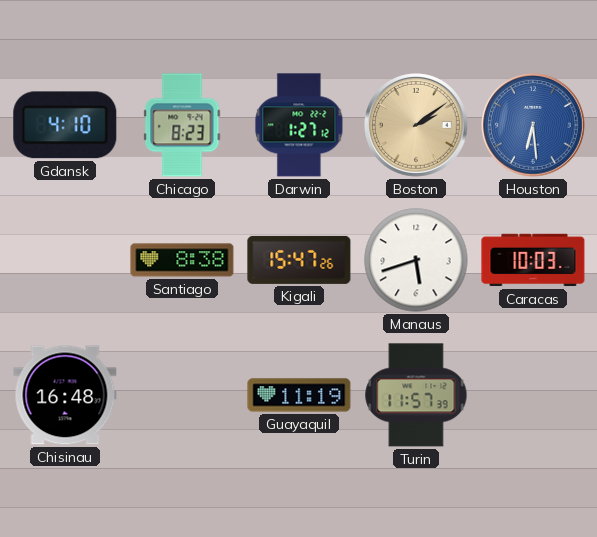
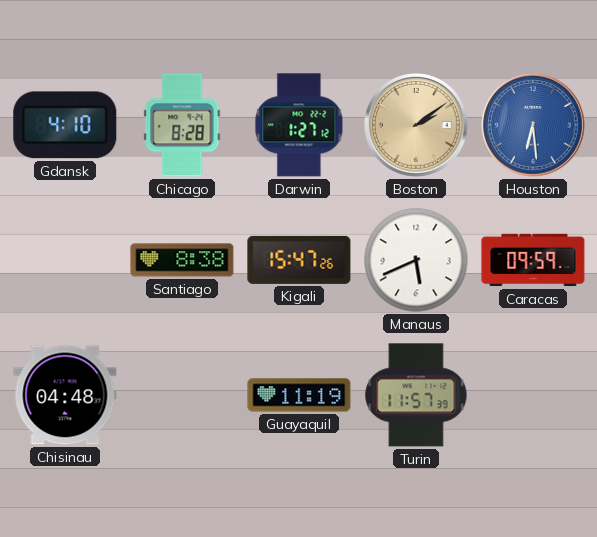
Chicago: 8:23 -> 8:28
Manaus: 5:42 -> 5:41
Caracas: 10:03 -> 09:59
Chisinau: 16:48 -> 04:48
